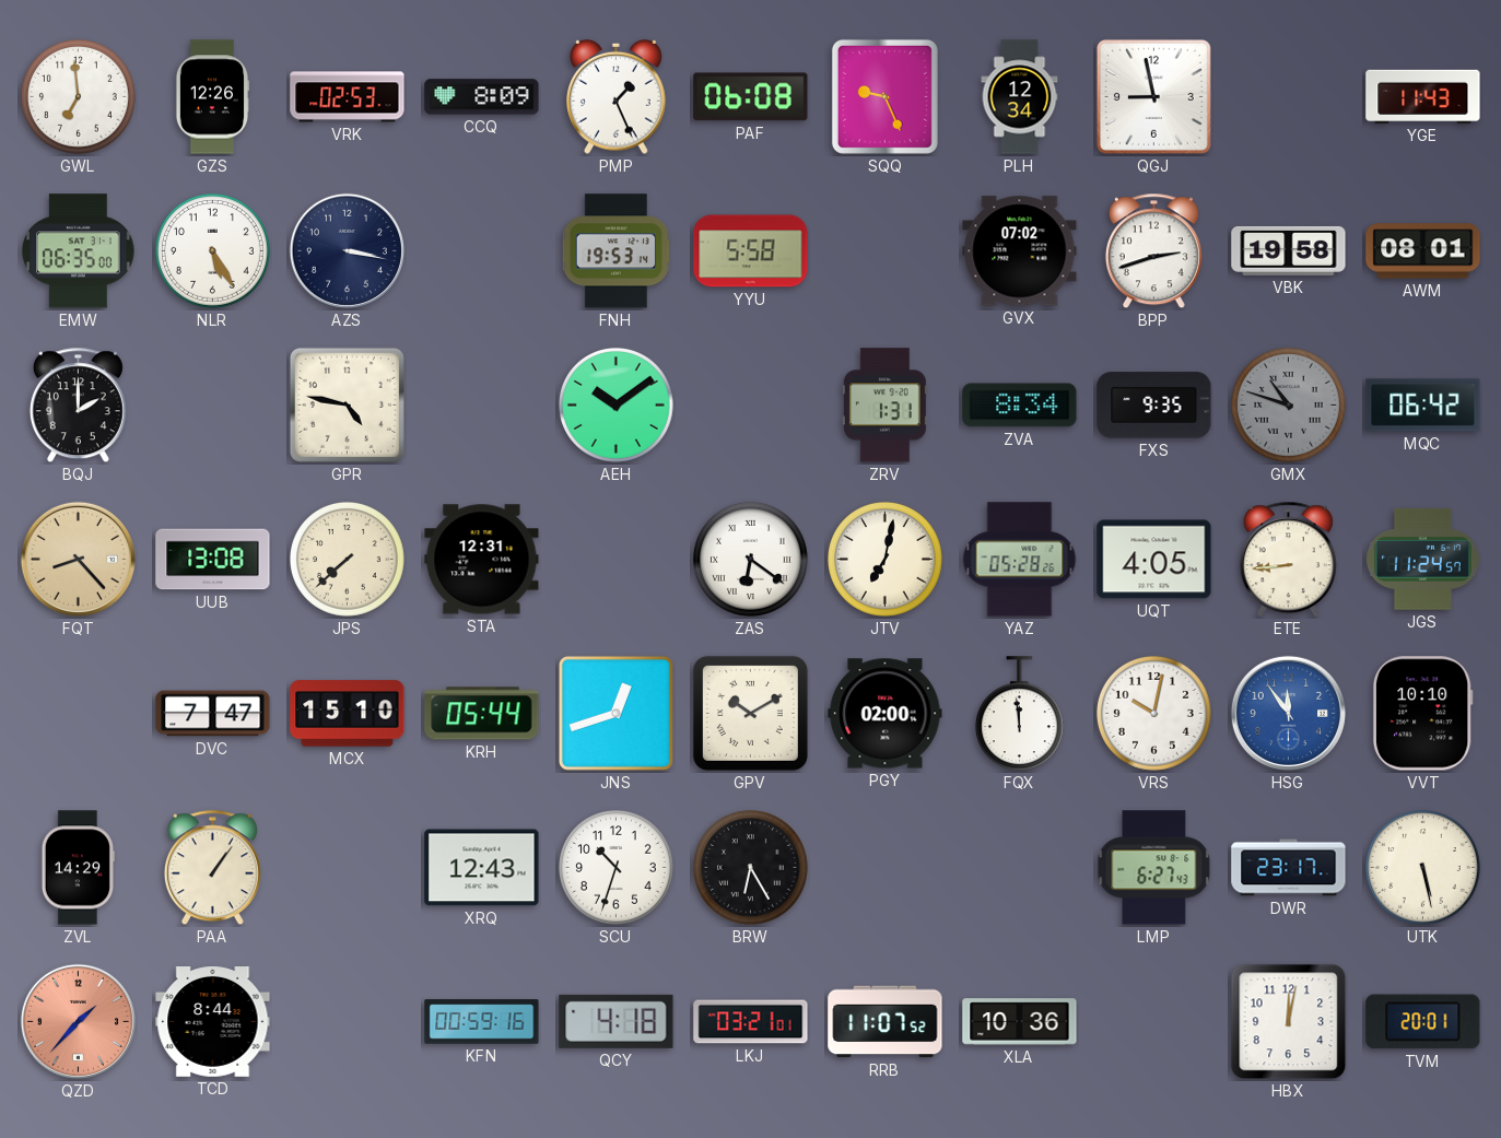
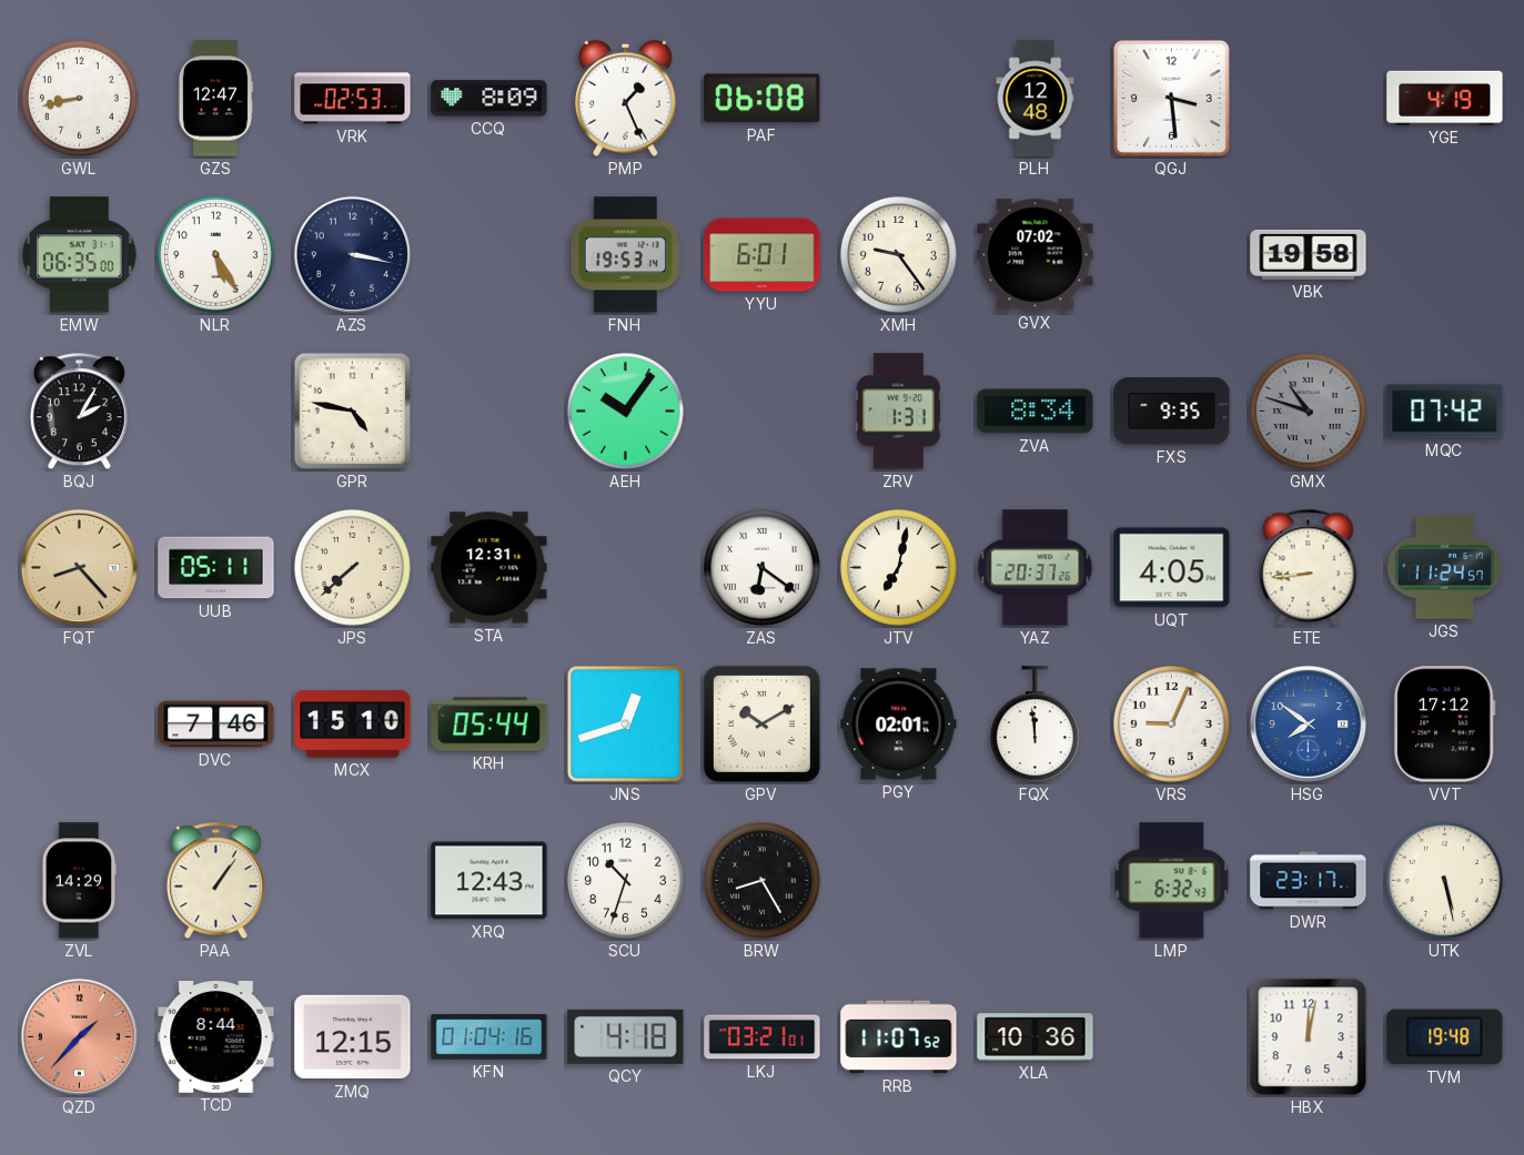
GWL: 6:59 -> 8:43
GZS: 12:26 -> 12:47
SQQ: 9:26 -> none
PLH: 12:34 -> 12:48
QGJ: 8:58 -> 3:29
YGE: 11:43 -> 4:19
YYU: 5:58 -> 6:01
XMH: none -> 9:24
BPP: 2:42 -> none
AWM: 08:01 -> none
BQJ: 2:00 -> 2:05
AEH: 10:09 -> 10:06
MQC: 06:42 -> 07:42
UUB: 13:08 -> 05:11
YAZ: 05:28 -> 20:37
DVC: 7:47 -> 7:46
PGY: 02:00 -> 02:01
VRS: 10:02 -> 9:04
HSG: 11:54 -> 7:51
VVT: 10:10 -> 17:12
BRW: 6:25 -> 8:25
LMP: 6:27 -> 6:32
ZMQ: none -> 12:15
KFN: 00:59 -> 01:04
TVM: 20:01 -> 19:48
